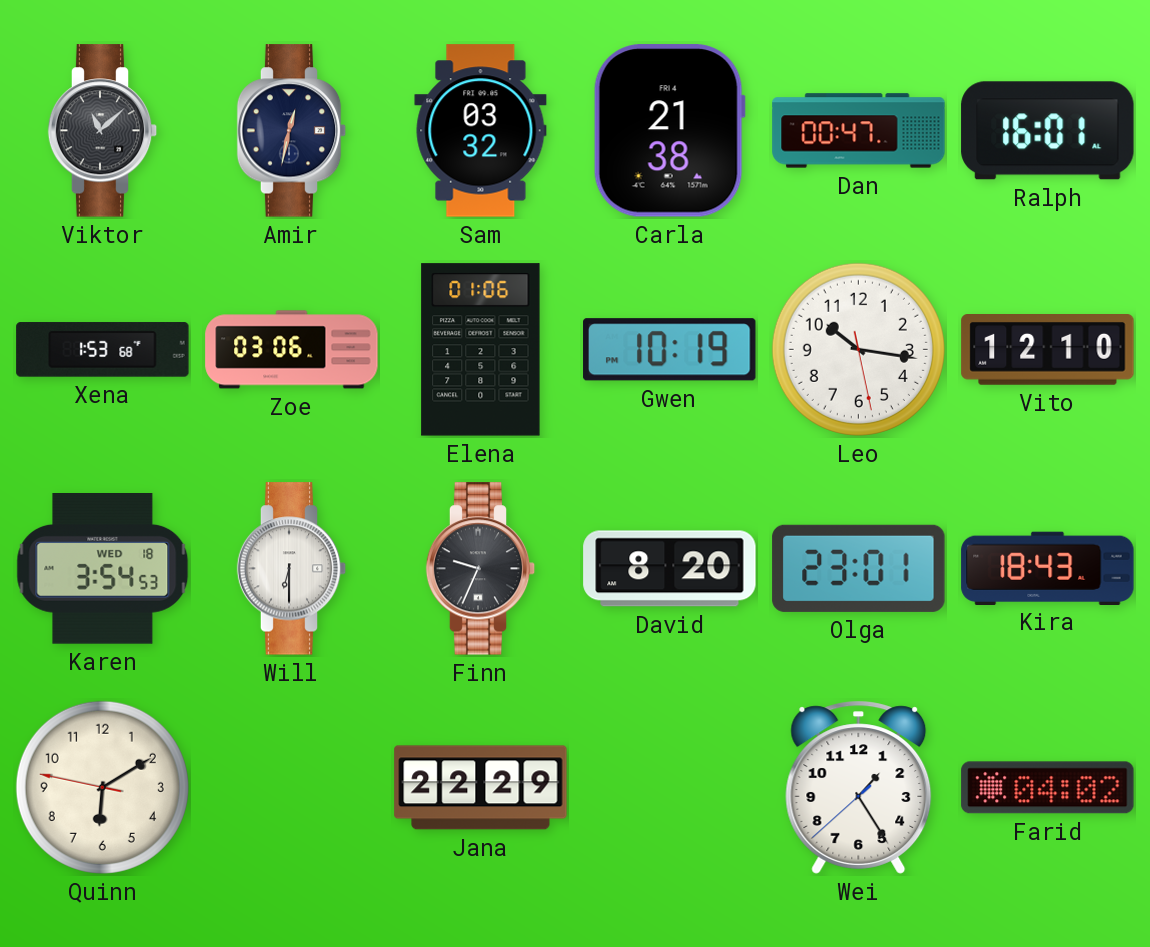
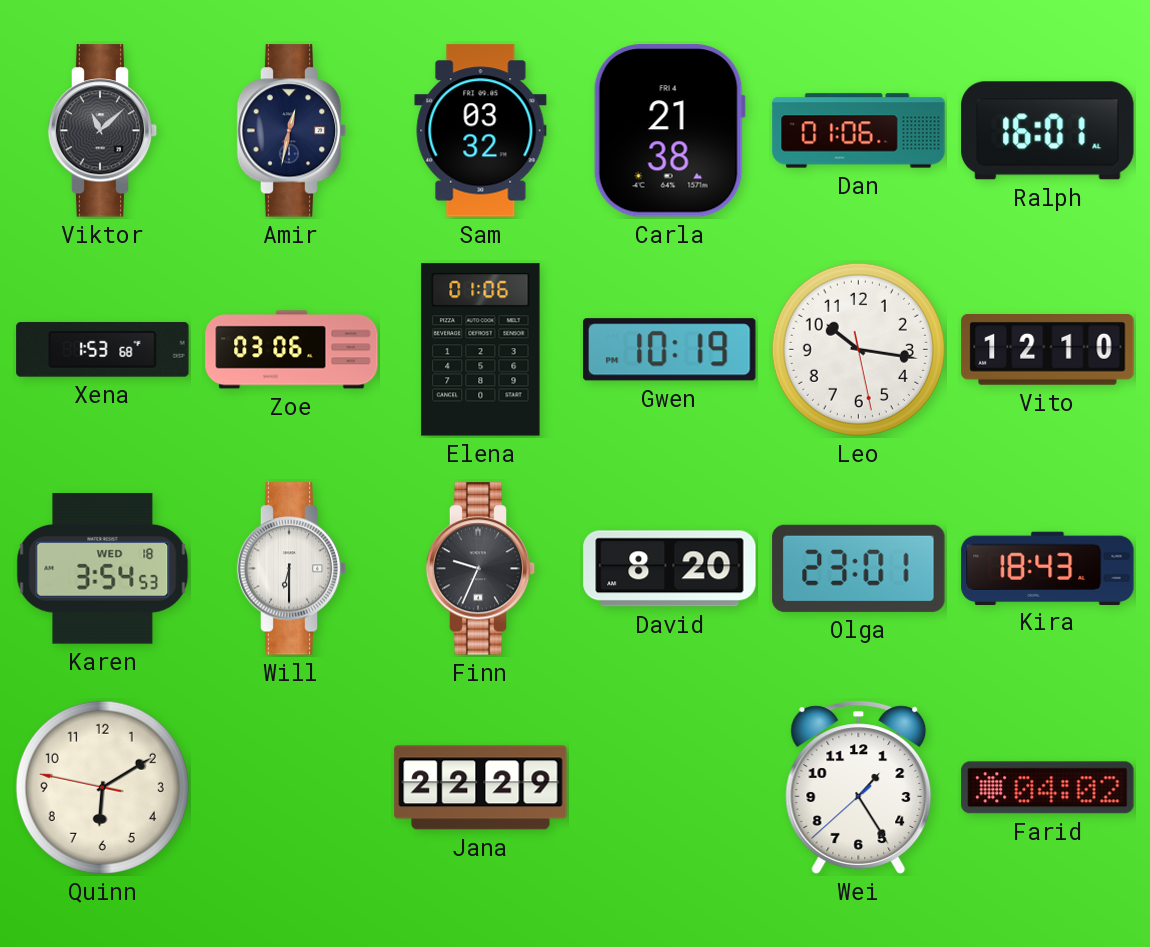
Dan: 00:47 -> 01:06
